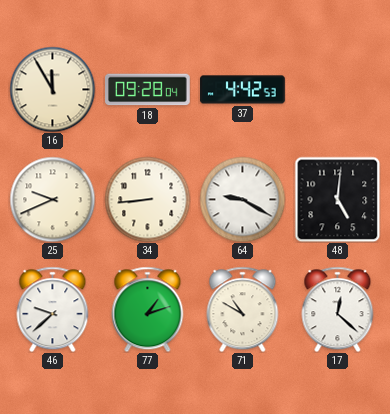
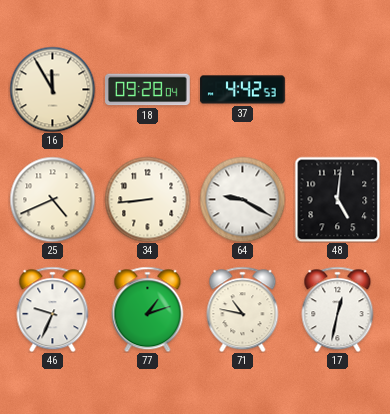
25: 9:41 -> 4:41
46: 9:38 -> 9:34
71: 10:50 -> 10:47
17: 12:22 -> 12:32
